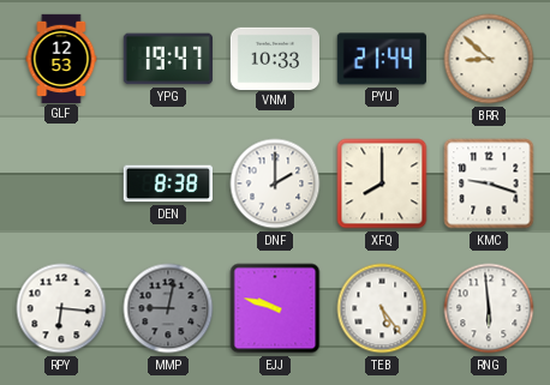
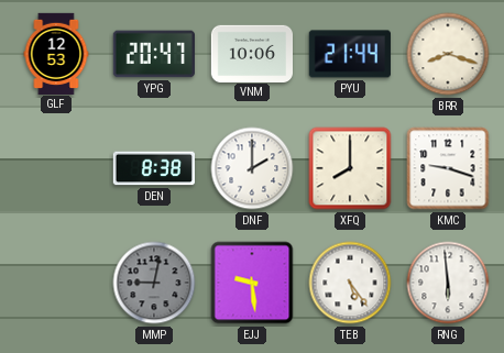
YPG: 19:47 -> 20:47
VNM: 10:33 -> 10:06
BRR: 8:52 -> 8:18
RPY: 6:16 -> none
EJJ: 9:48 -> 9:29
